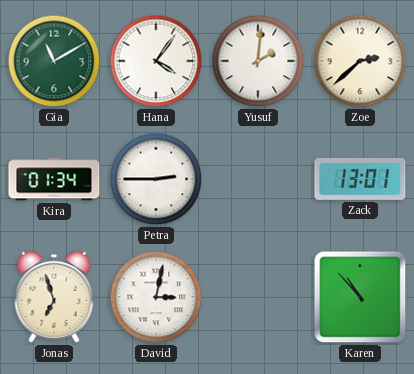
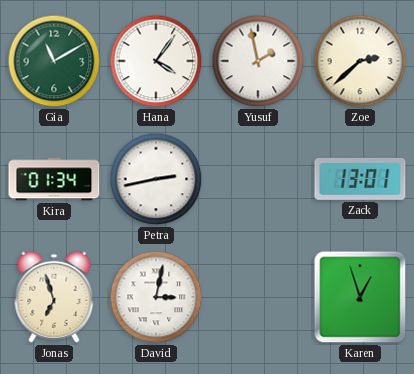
Yusuf: 2:01 -> 1:58
Petra: 2:45 -> 2:43
Karen: 10:53 -> 12:57
